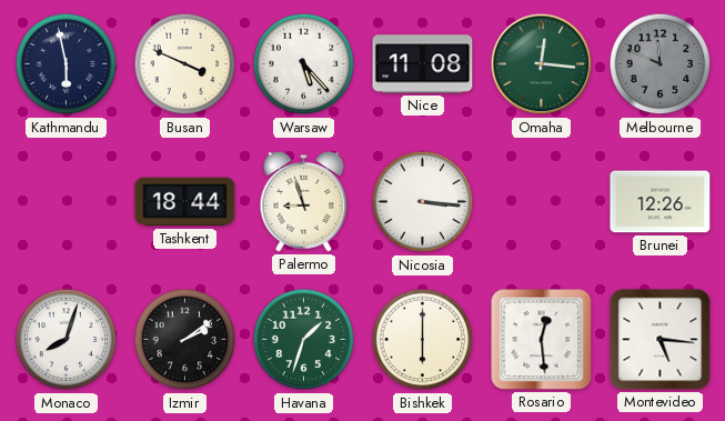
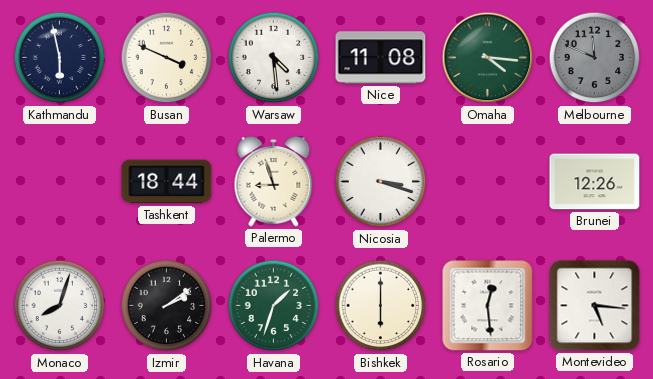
Warsaw: 5:23 -> 4:29
Omaha: 12:16 -> 4:16
Nicosia: 3:16 -> 3:18
